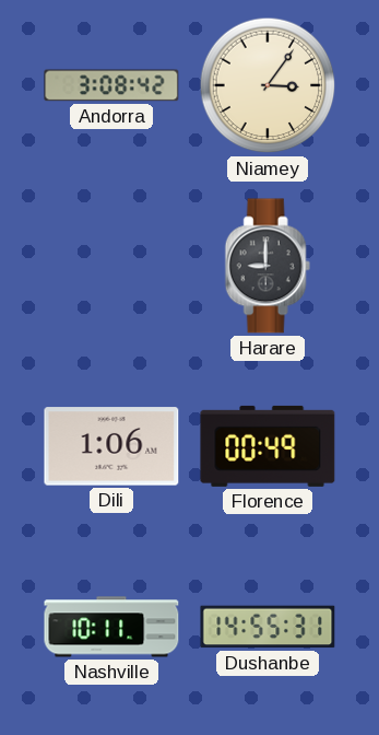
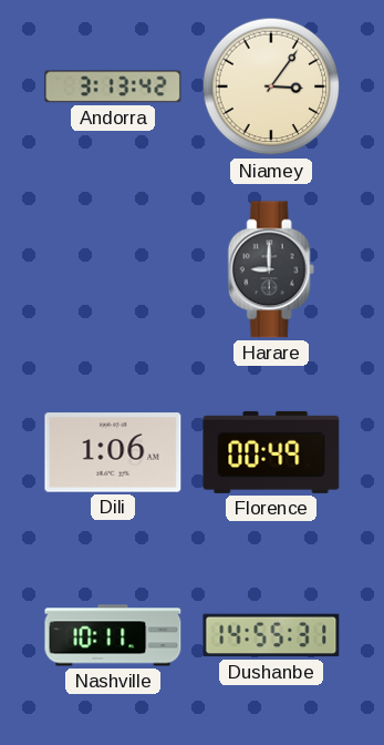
Andorra: 3:08 -> 3:13
